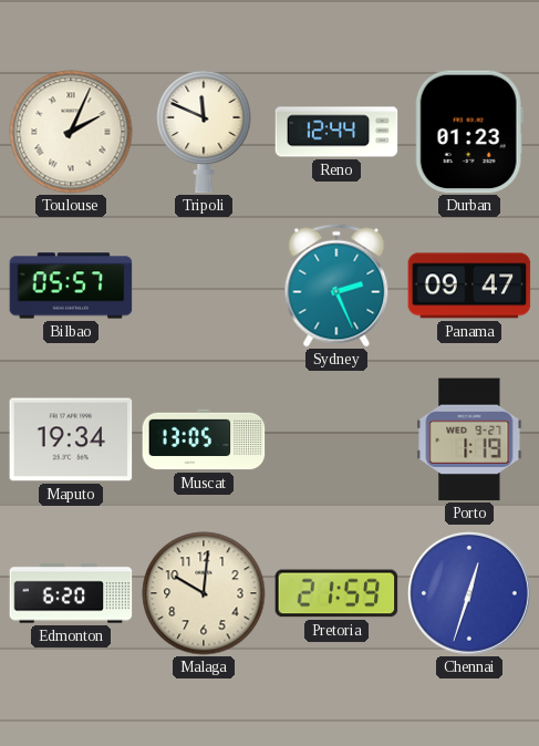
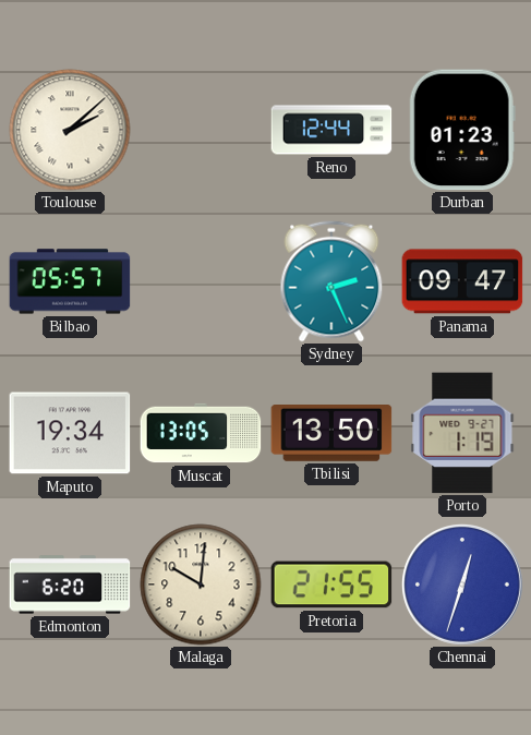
Toulouse: 2:04 -> 2:08
Tripoli: 11:49 -> none
Tbilisi: none -> 13:50
Pretoria: 21:59 -> 21:55
